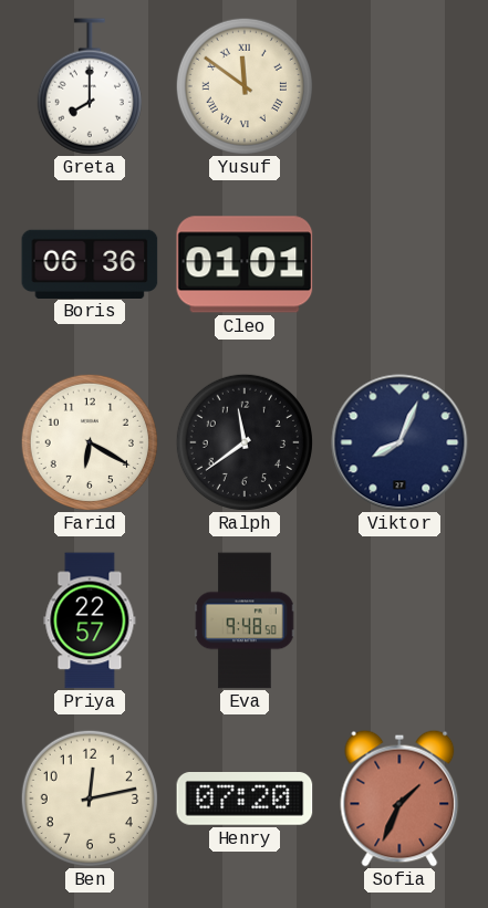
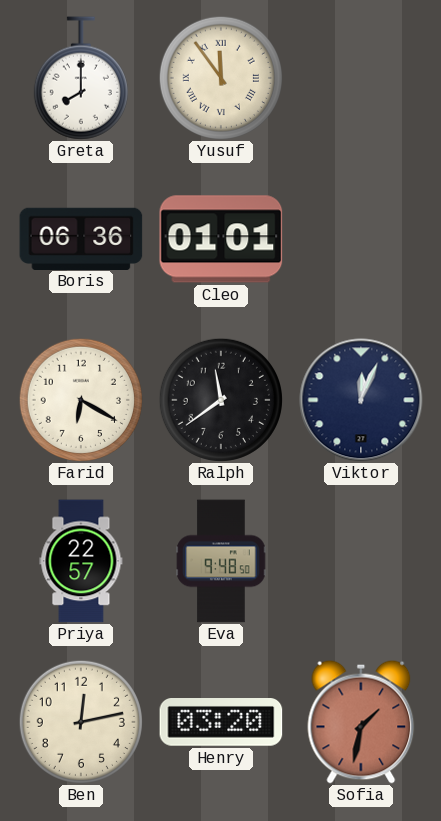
Yusuf: 11:51 -> 11:54
Viktor: 8:04 -> 12:04
Henry: 07:20 -> 03:20
Sofia: 1:34 -> 1:32
